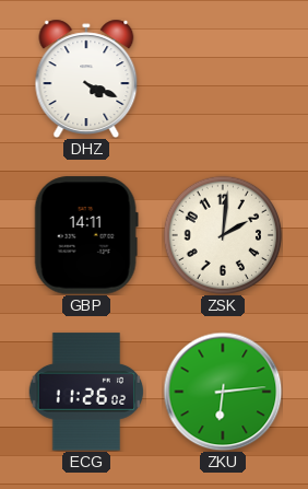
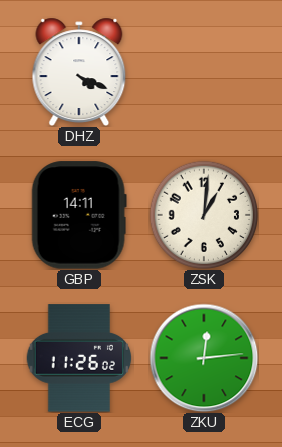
ZSK: 2:01 -> 1:01
ZKU: 6:14 -> 12:14
